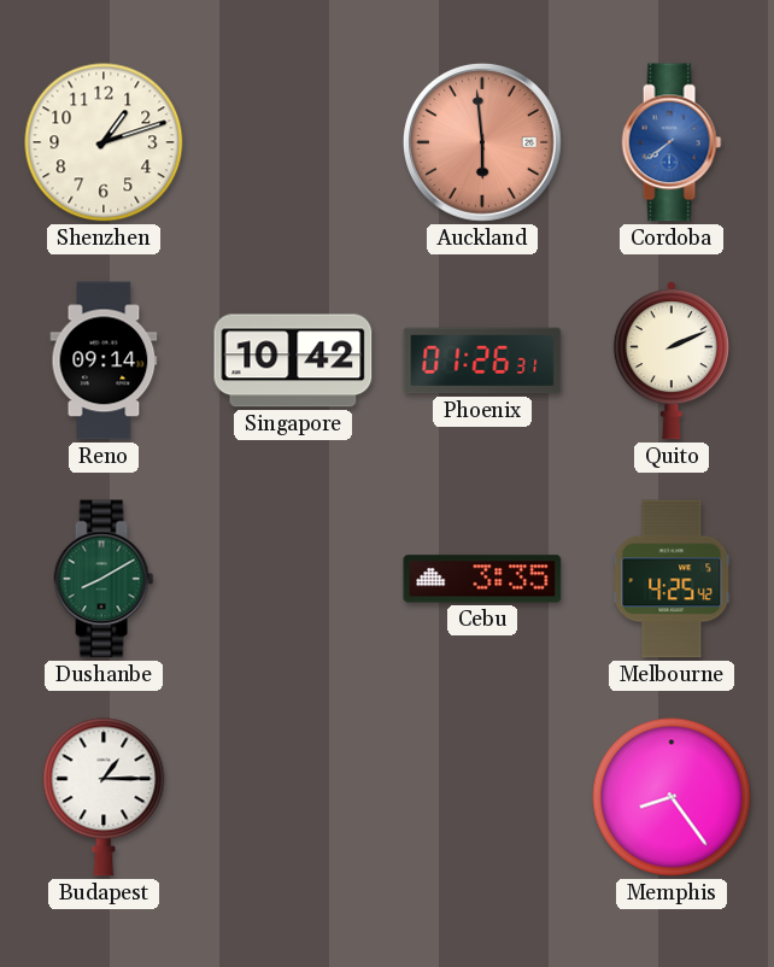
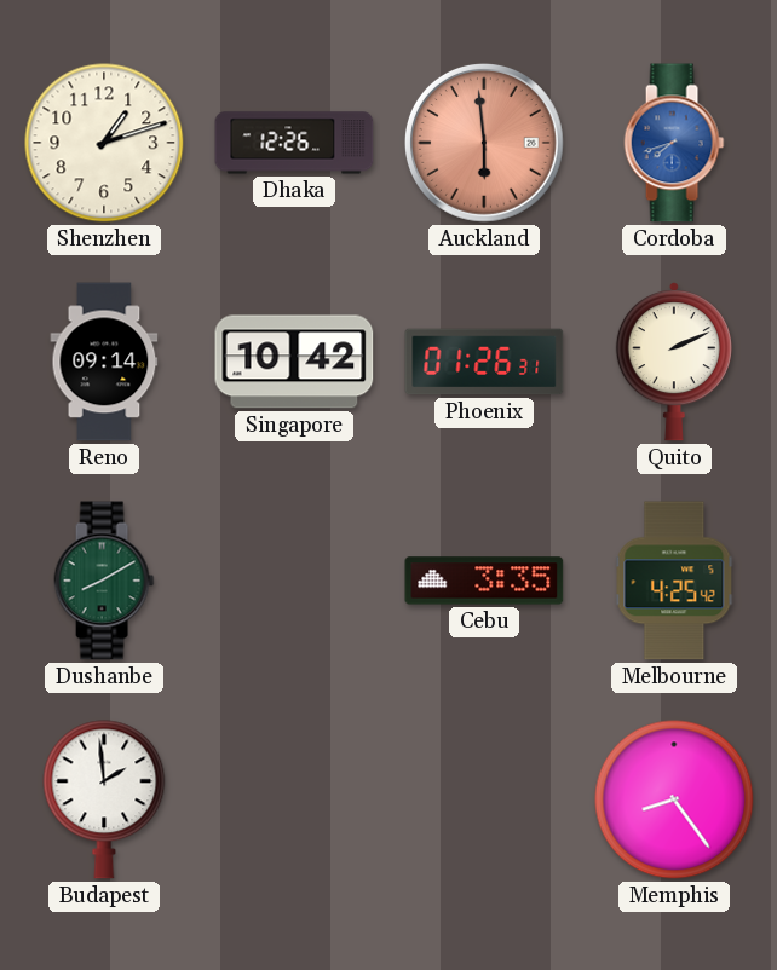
Dhaka: none -> 12:26
Cordoba: 7:39 -> 7:42
Budapest: 1:15 -> 1:59
